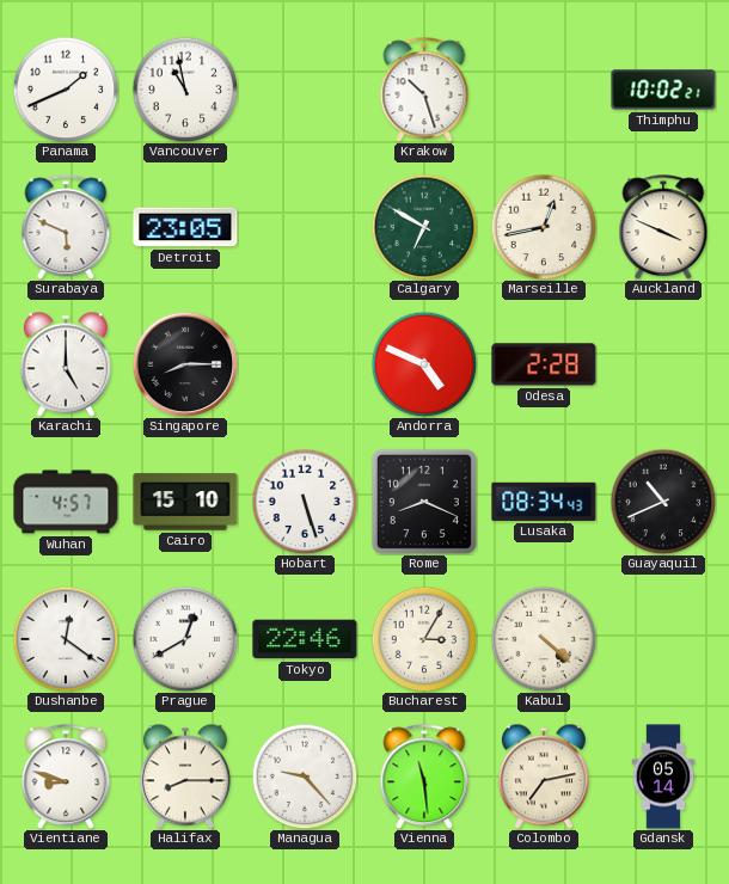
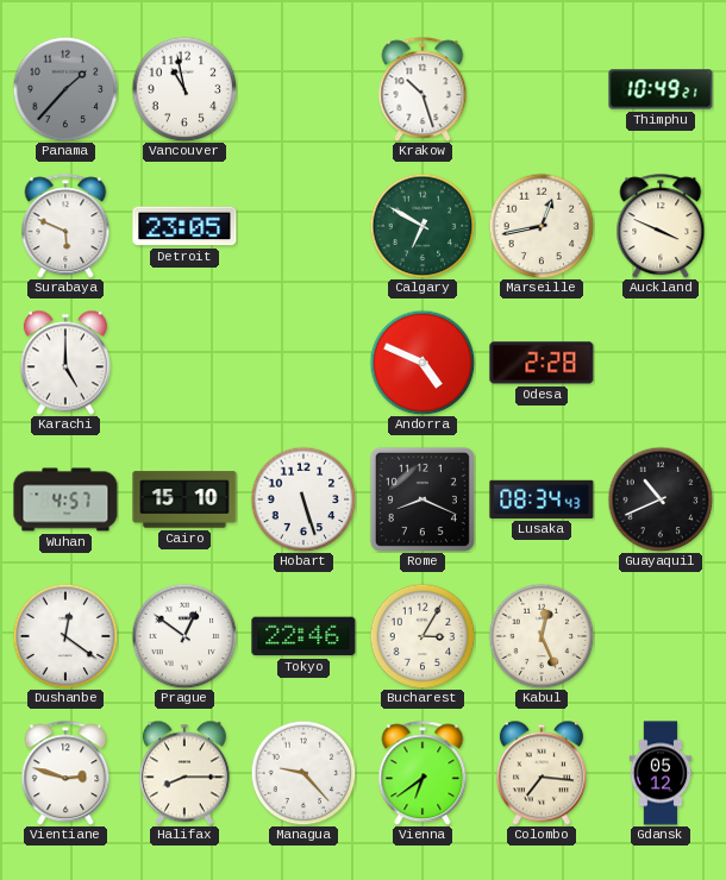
Panama: 1:41 -> 1:37
Panama dial: white -> grey
Thimphu: 10:02 -> 10:49
Singapore: 8:15 -> none
Prague: 12:40 -> 12:51
Kabul: 4:22 -> 12:26
Vientiane: 8:48 -> 2:48
Vienna: 11:29 -> 6:39
Colombo: 7:13 -> 7:16
Gdansk: 05:14 -> 05:12
